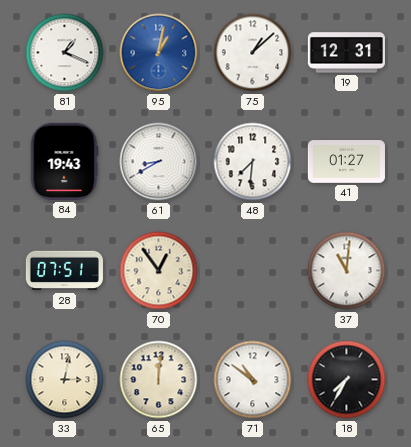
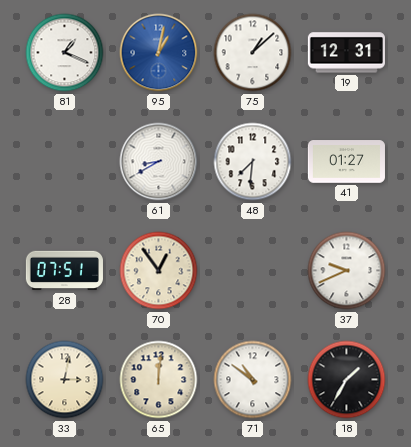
84: 19:43 -> none
37: 11:01 -> 9:41
18: 7:35 -> 1:35
